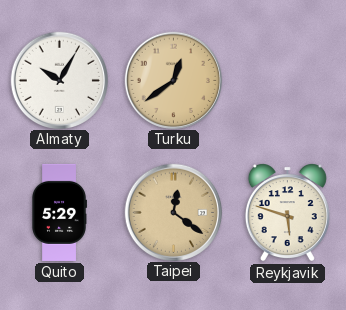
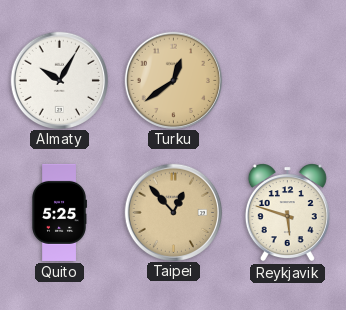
Quito: 5:29 -> 5:25
Taipei: 12:21 -> 12:53
